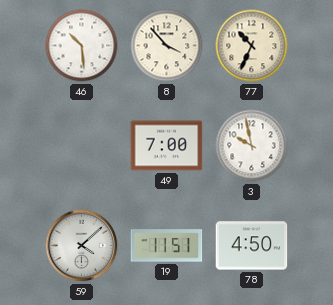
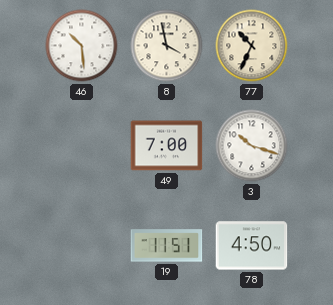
8: 3:53 -> 3:58
3: 9:58 -> 10:18
59: 4:08 -> none
